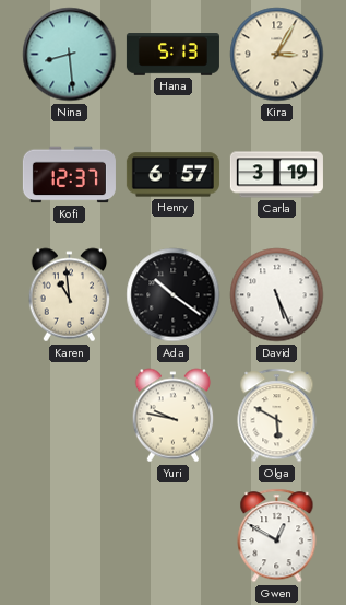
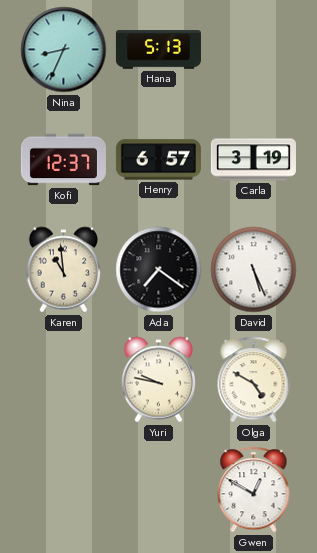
Nina: 8:29 -> 8:34
Kira: 3:05 -> none
Ada: 10:21 -> 7:21
Olga: 5:50 -> 4:50
